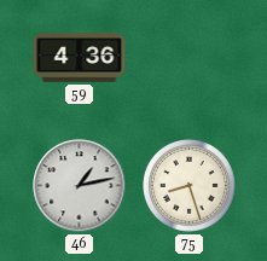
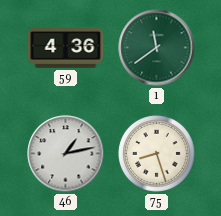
1: none -> 11:39
